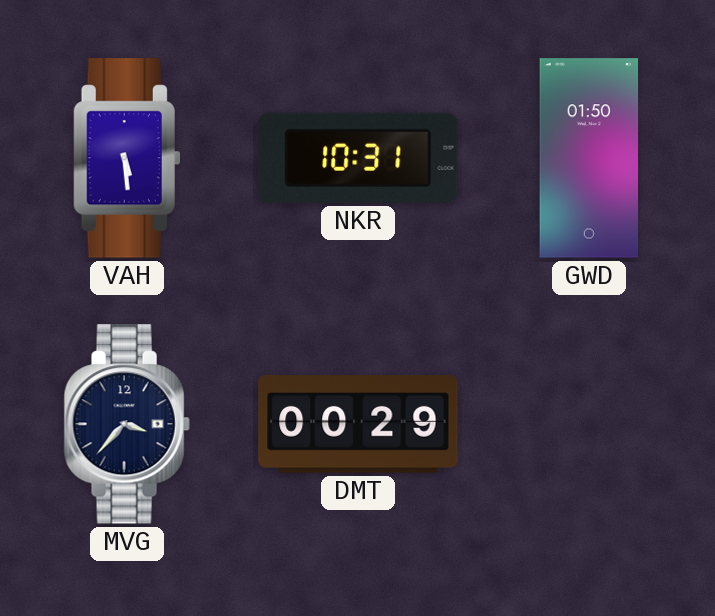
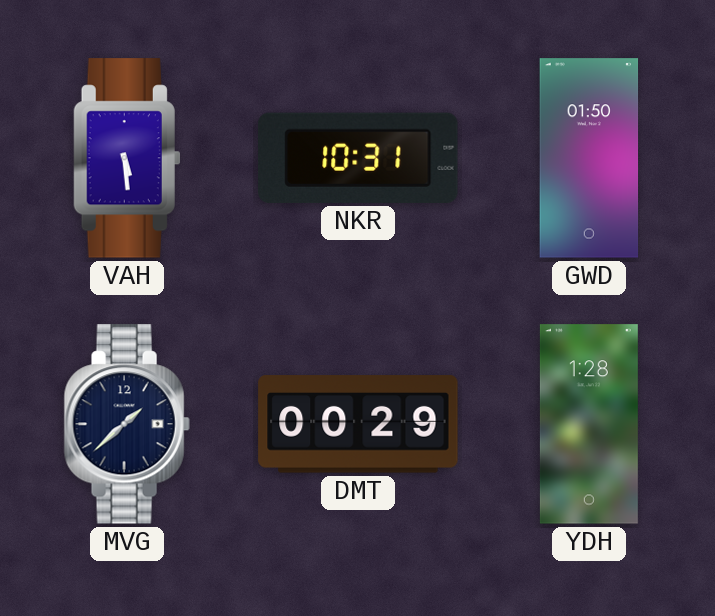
MVG: 3:37 -> 1:38
YDH: none -> 1:28
